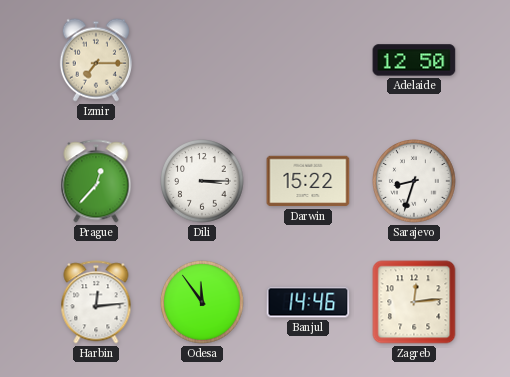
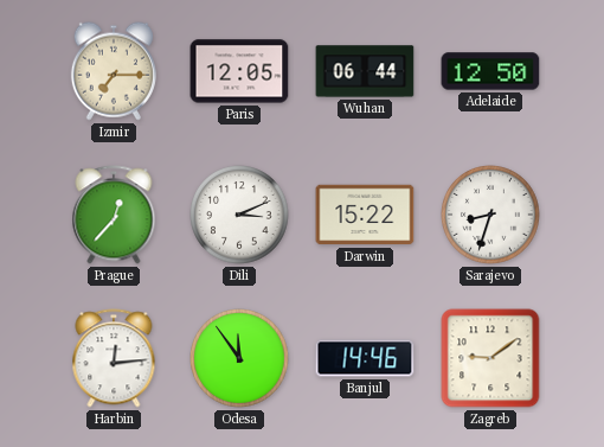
Paris: none -> 12:05
Wuhan: none -> 06:44
Dili: 3:15 -> 3:11
Zagreb: 12:14 -> 9:09
